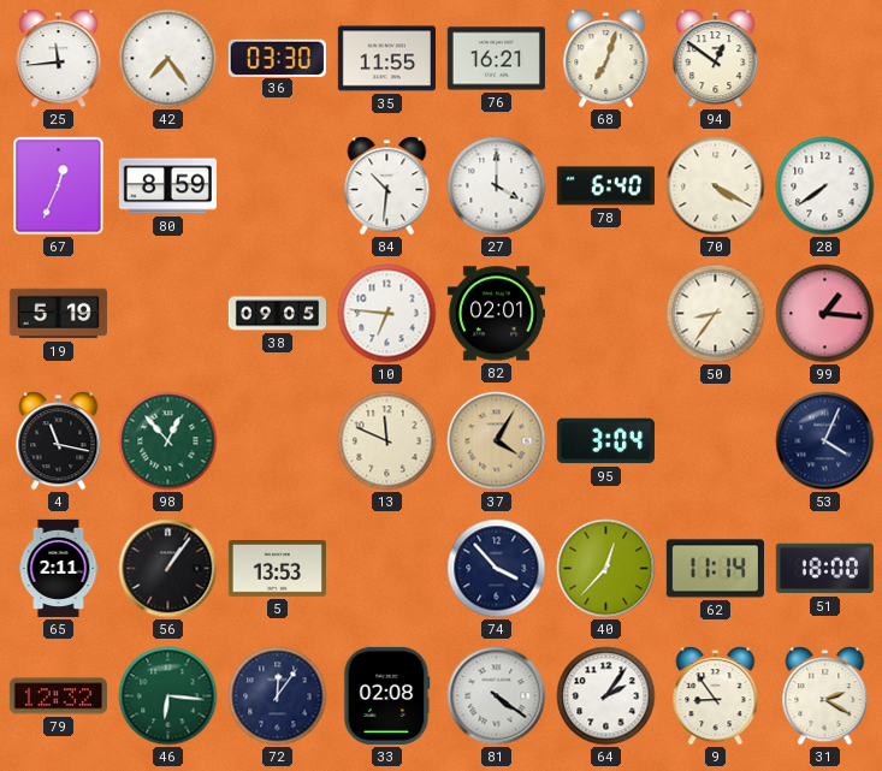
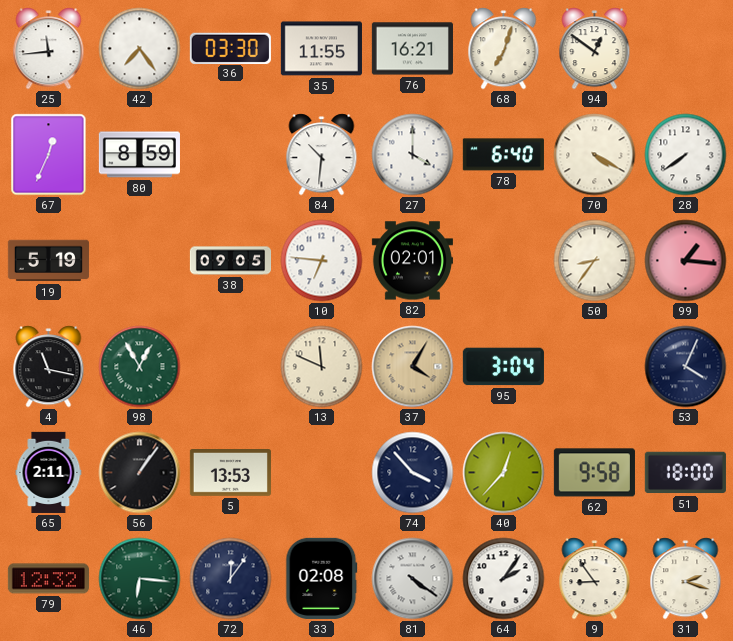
98: 12:53 -> 12:55
62: 11:14 -> 9:58
31: 2:20 -> 2:18
